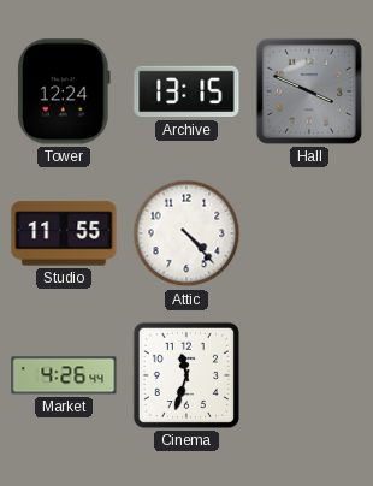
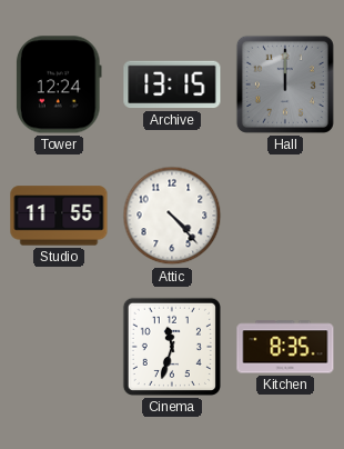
Hall: 3:49 -> 12:00
Market: 4:26 -> none
Kitchen: none -> 8:35
